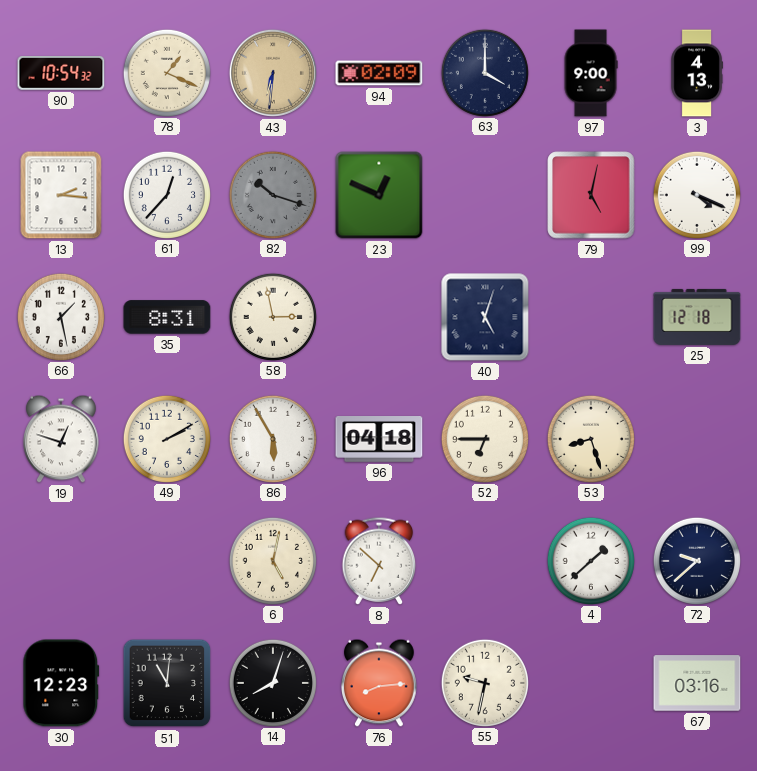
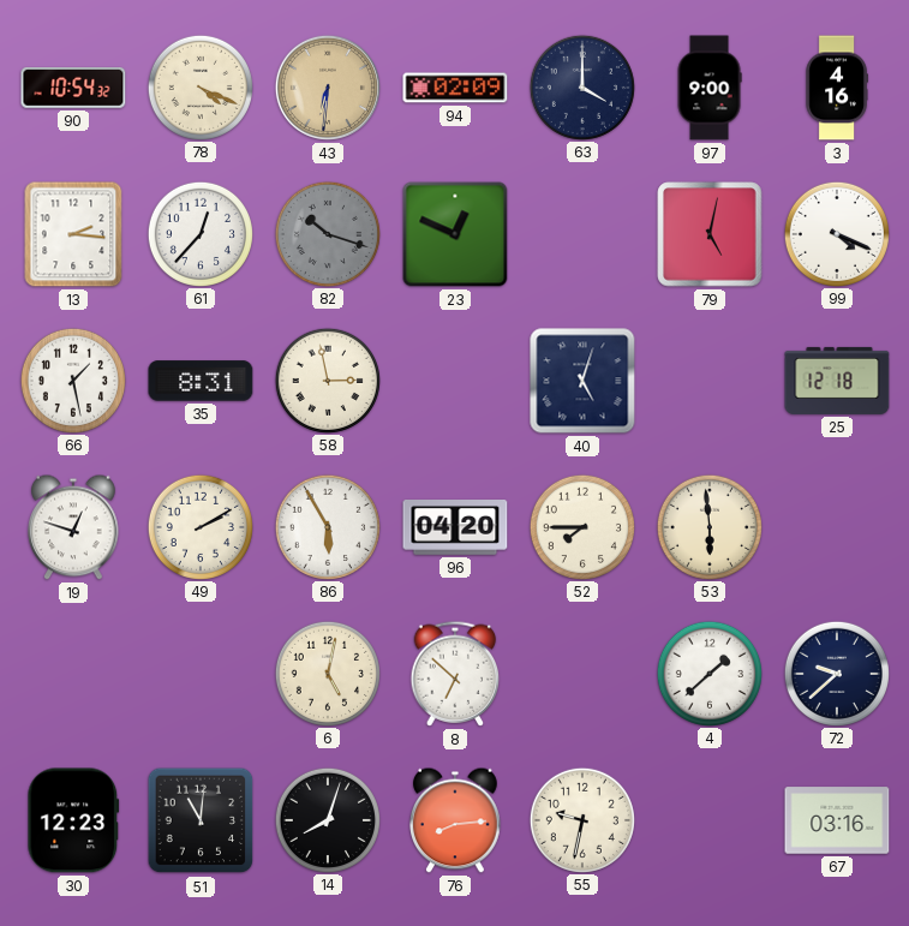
78: 1:19 -> 4:19
3: 4:13 -> 4:16
96: 04:18 -> 04:20
52: 6:45 -> 7:45
53: 8:27 -> 5:59
